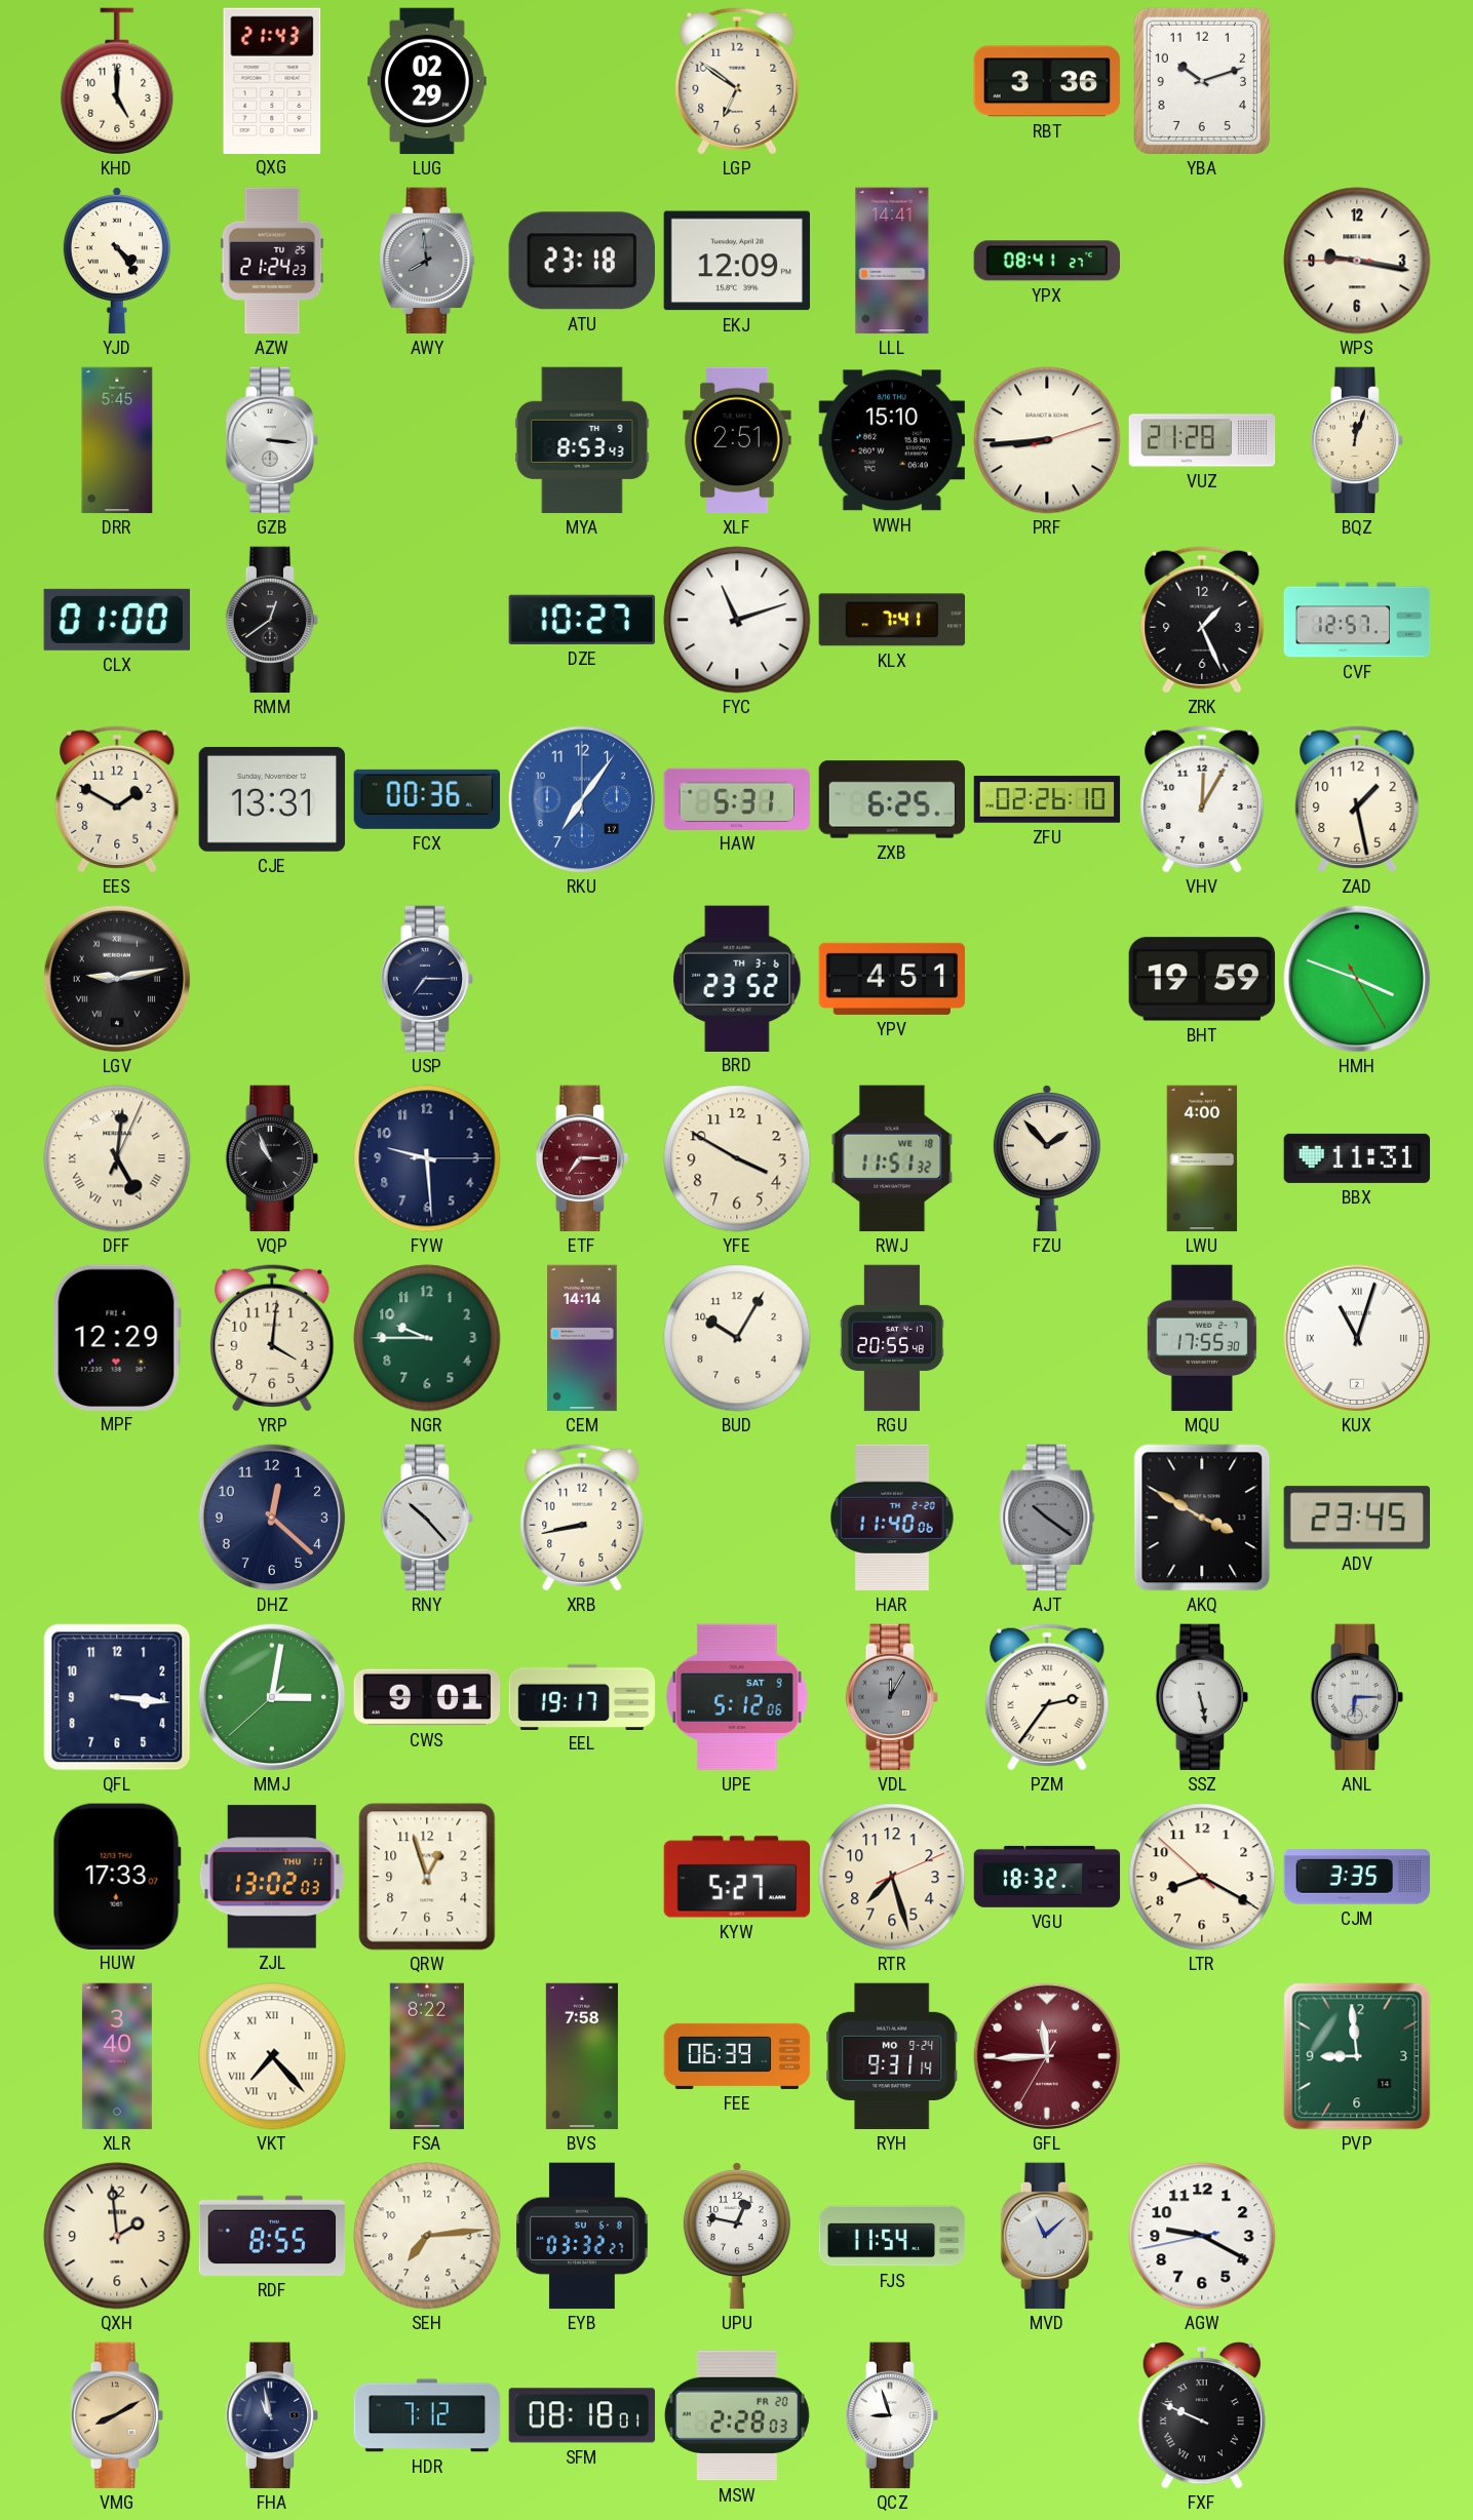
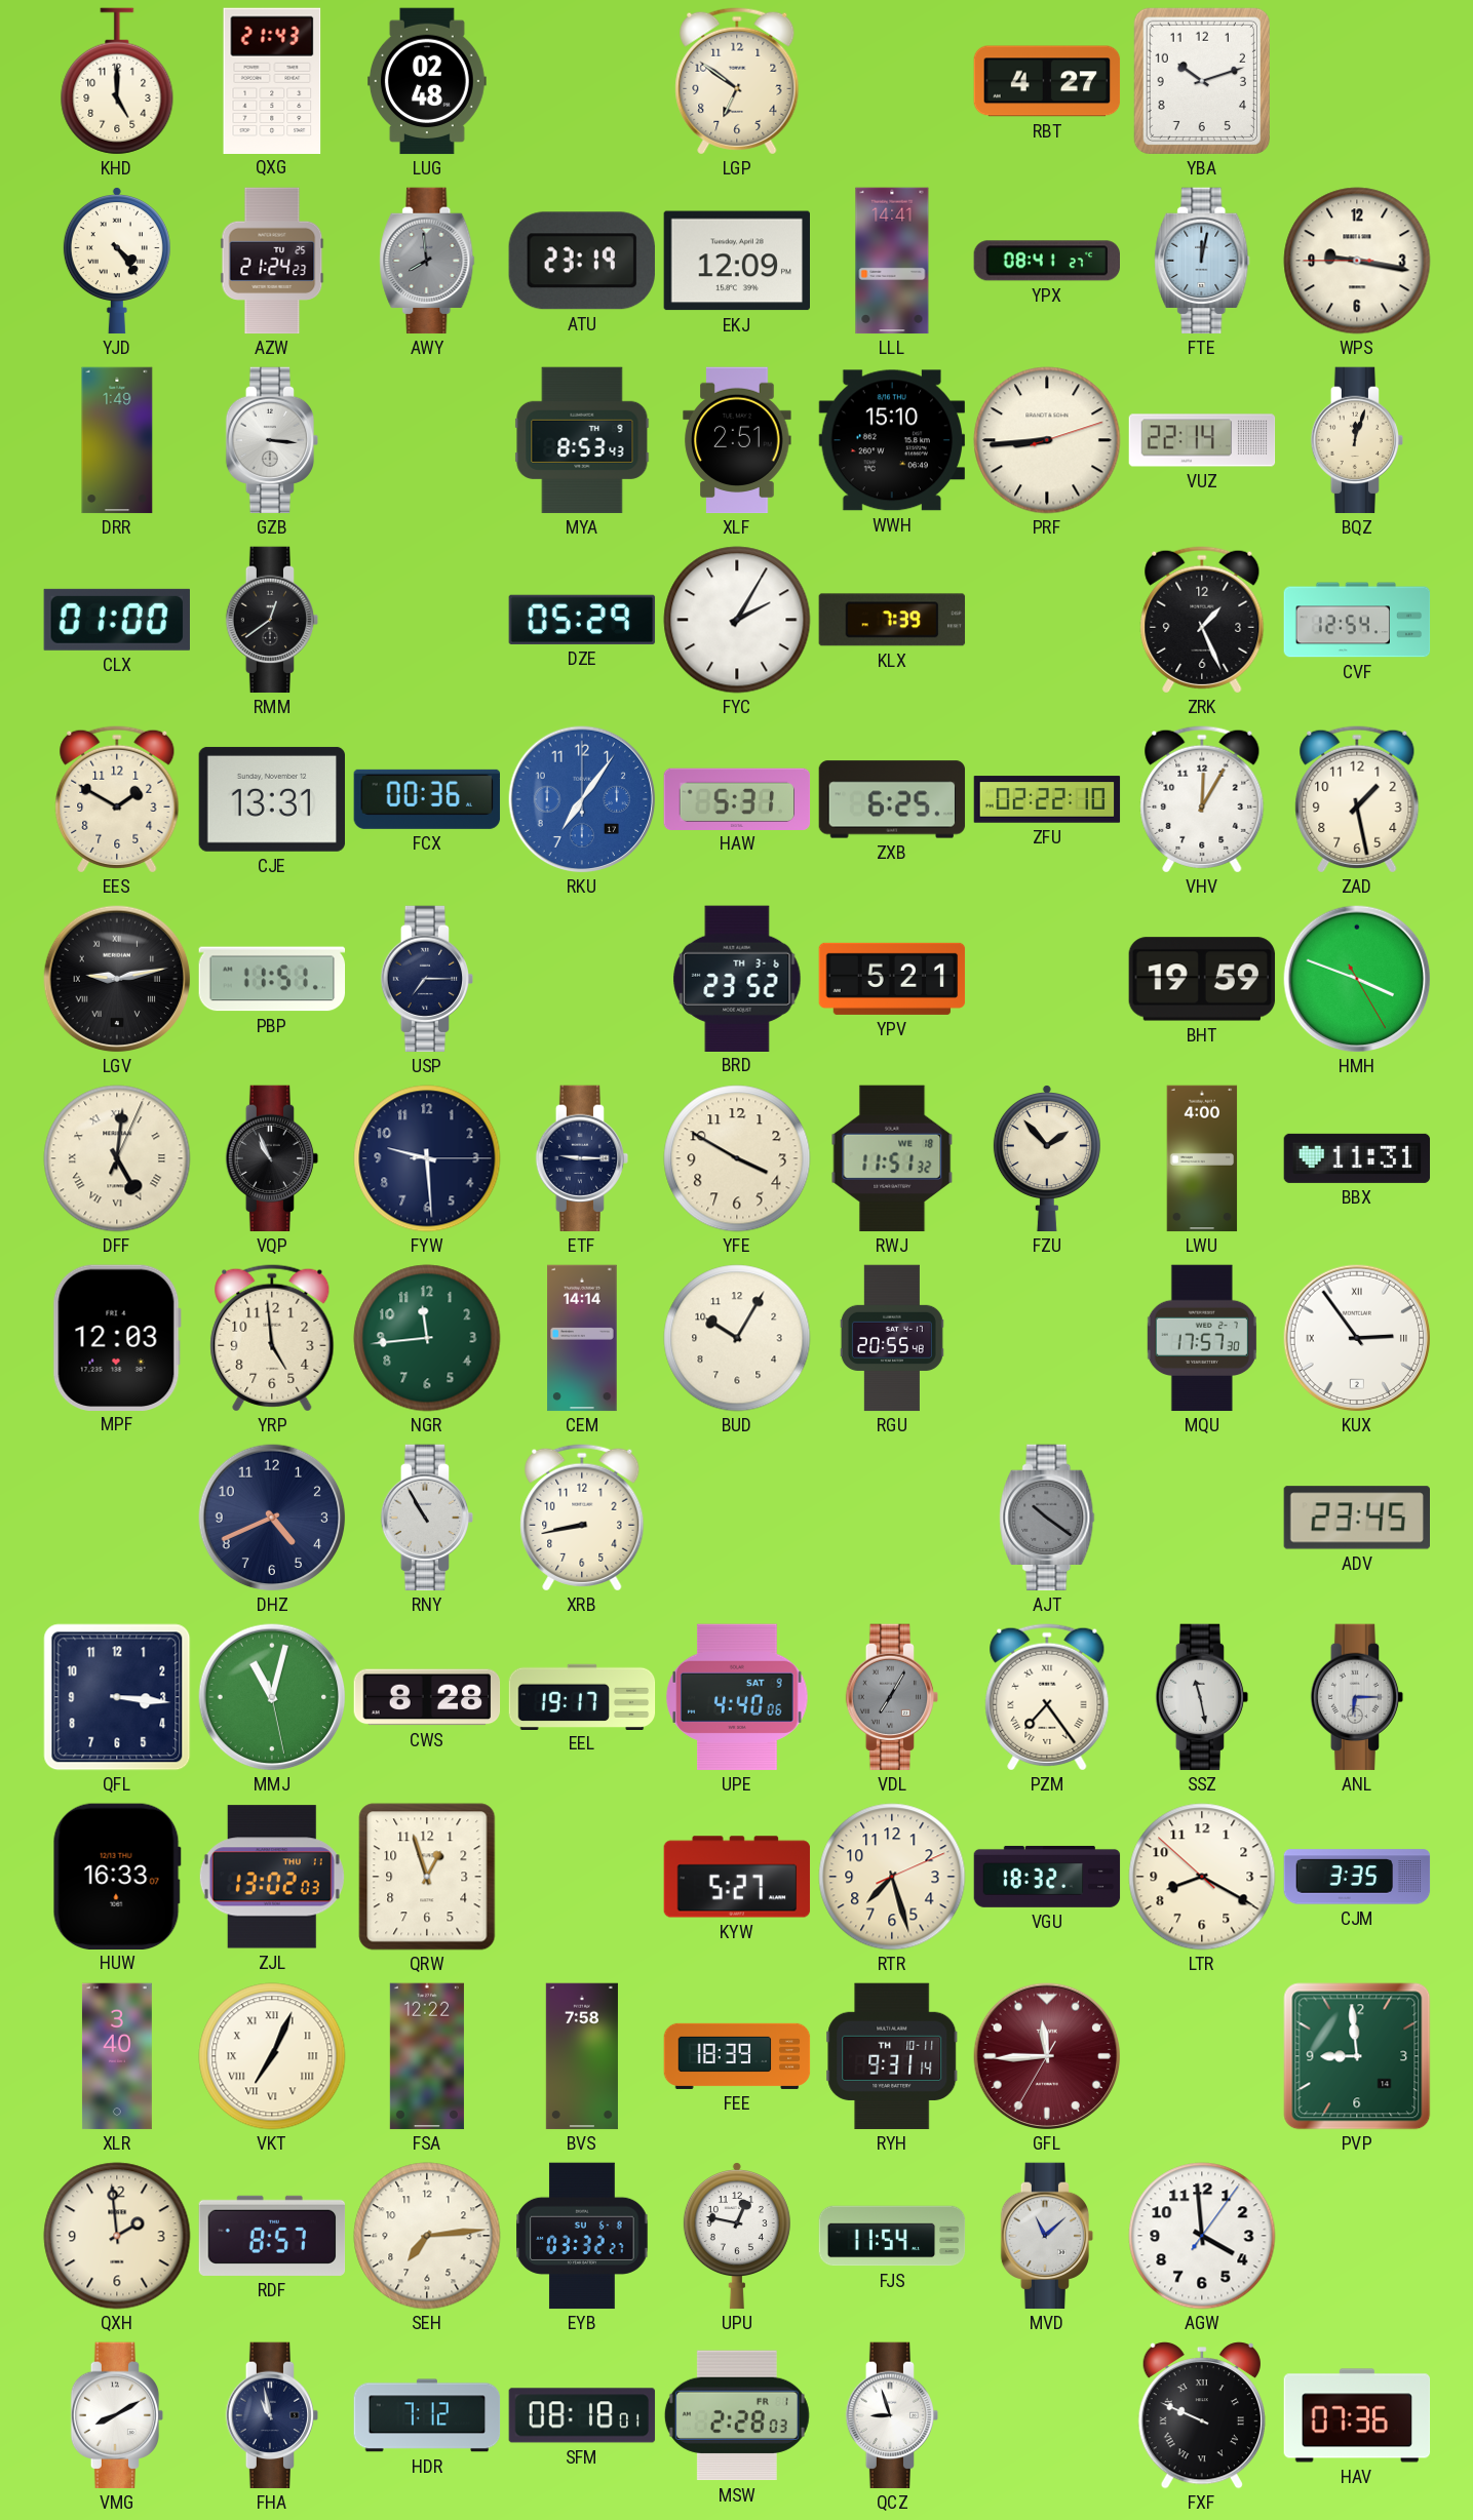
LUG: 02:29 -> 02:48
RBT: 3:36 -> 4:27
ATU: 23:18 -> 23:19
FTE: none -> 12:02
DRR: 5:45 -> 1:49
VUZ: 21:28 -> 22:14
DZE: 10:27 -> 05:29
FYC: 11:12 -> 2:05
KLX: 7:41 -> 7:39
CVF: 12:57 -> 12:54
ZFU: 02:26 -> 02:22
PBP: none -> 11:51
YPV: 4:51 -> 5:21
ETF: 7:15 -> 9:15
ETF dial: burgundy -> navy
MPF: 12:29 -> 12:03
YRP: 4:01 -> 4:59
NGR: 9:45 -> 11:44
MQU: 17:55 -> 17:57
KUX: 11:03 -> 2:54
DHZ: 12:22 -> 4:41
RNY: 10:23 -> 10:55
HAR: 11:40 -> none
AKQ: 3:50 -> none
MMJ: 3:01 -> 11:02
CWS: 9:01 -> 8:28
UPE: 5:12 -> 4:40
VDL: 12:05 -> 7:05
PZM: 2:36 -> 7:24
SSZ: 5:28 -> 11:28
HUW: 17:33 -> 16:33
VKT: 7:23 -> 7:04
FSA: 8:22 -> 12:22
FEE: 06:39 -> 18:39
RYH date: MO 9-24 -> TH 10-11
RDF: 8:55 -> 8:57
AGW: 9:19 -> 3:59
VMG dial: champagne -> white
MSW date: FR 20 -> FR 1
HAV: none -> 07:36
